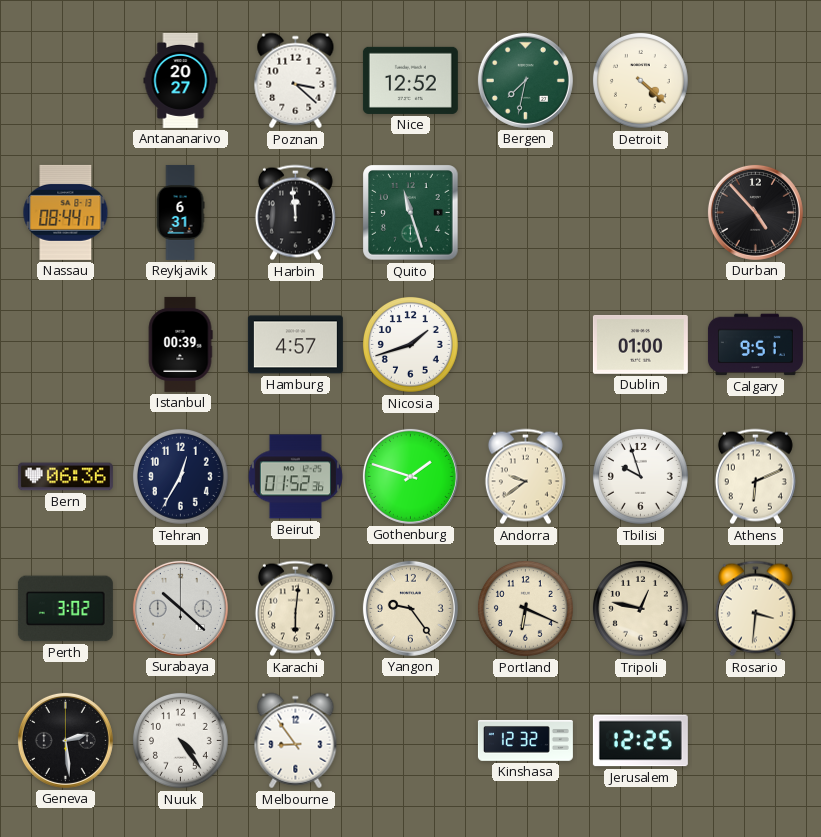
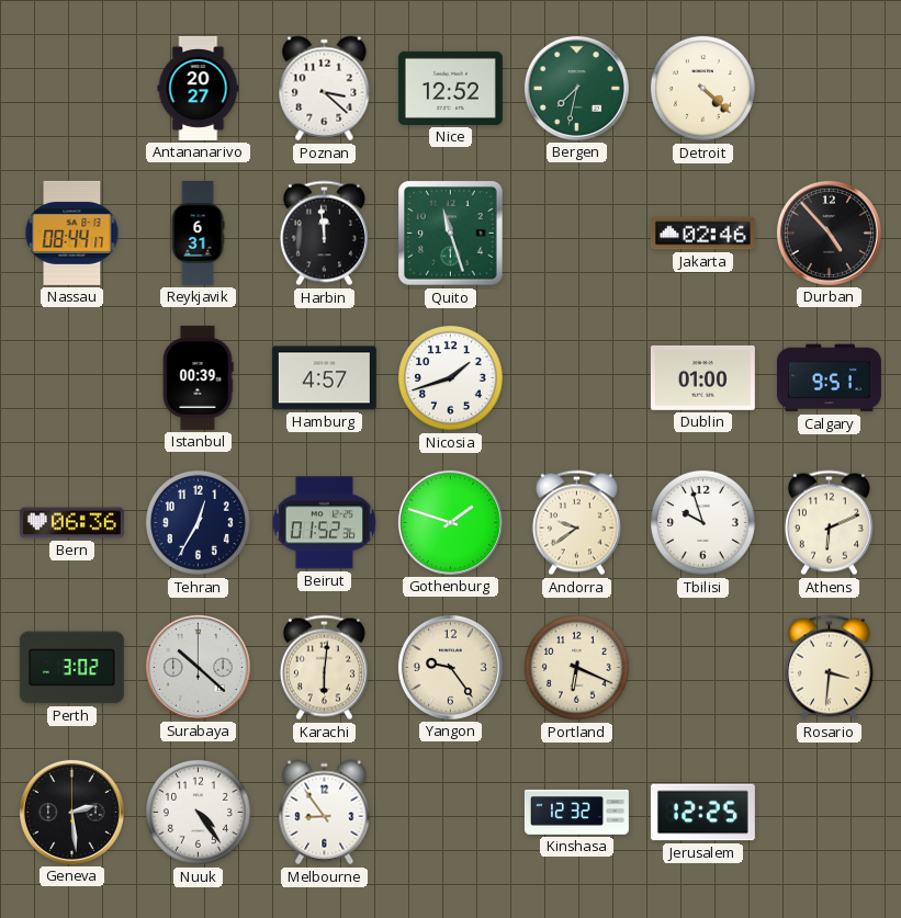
Jakarta: none -> 02:46
Tripoli: 12:47 -> none
